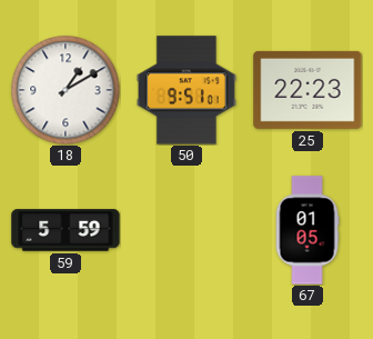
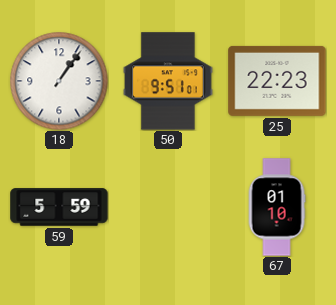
18: 1:10 -> 1:06
67: 01:05 -> 01:10
